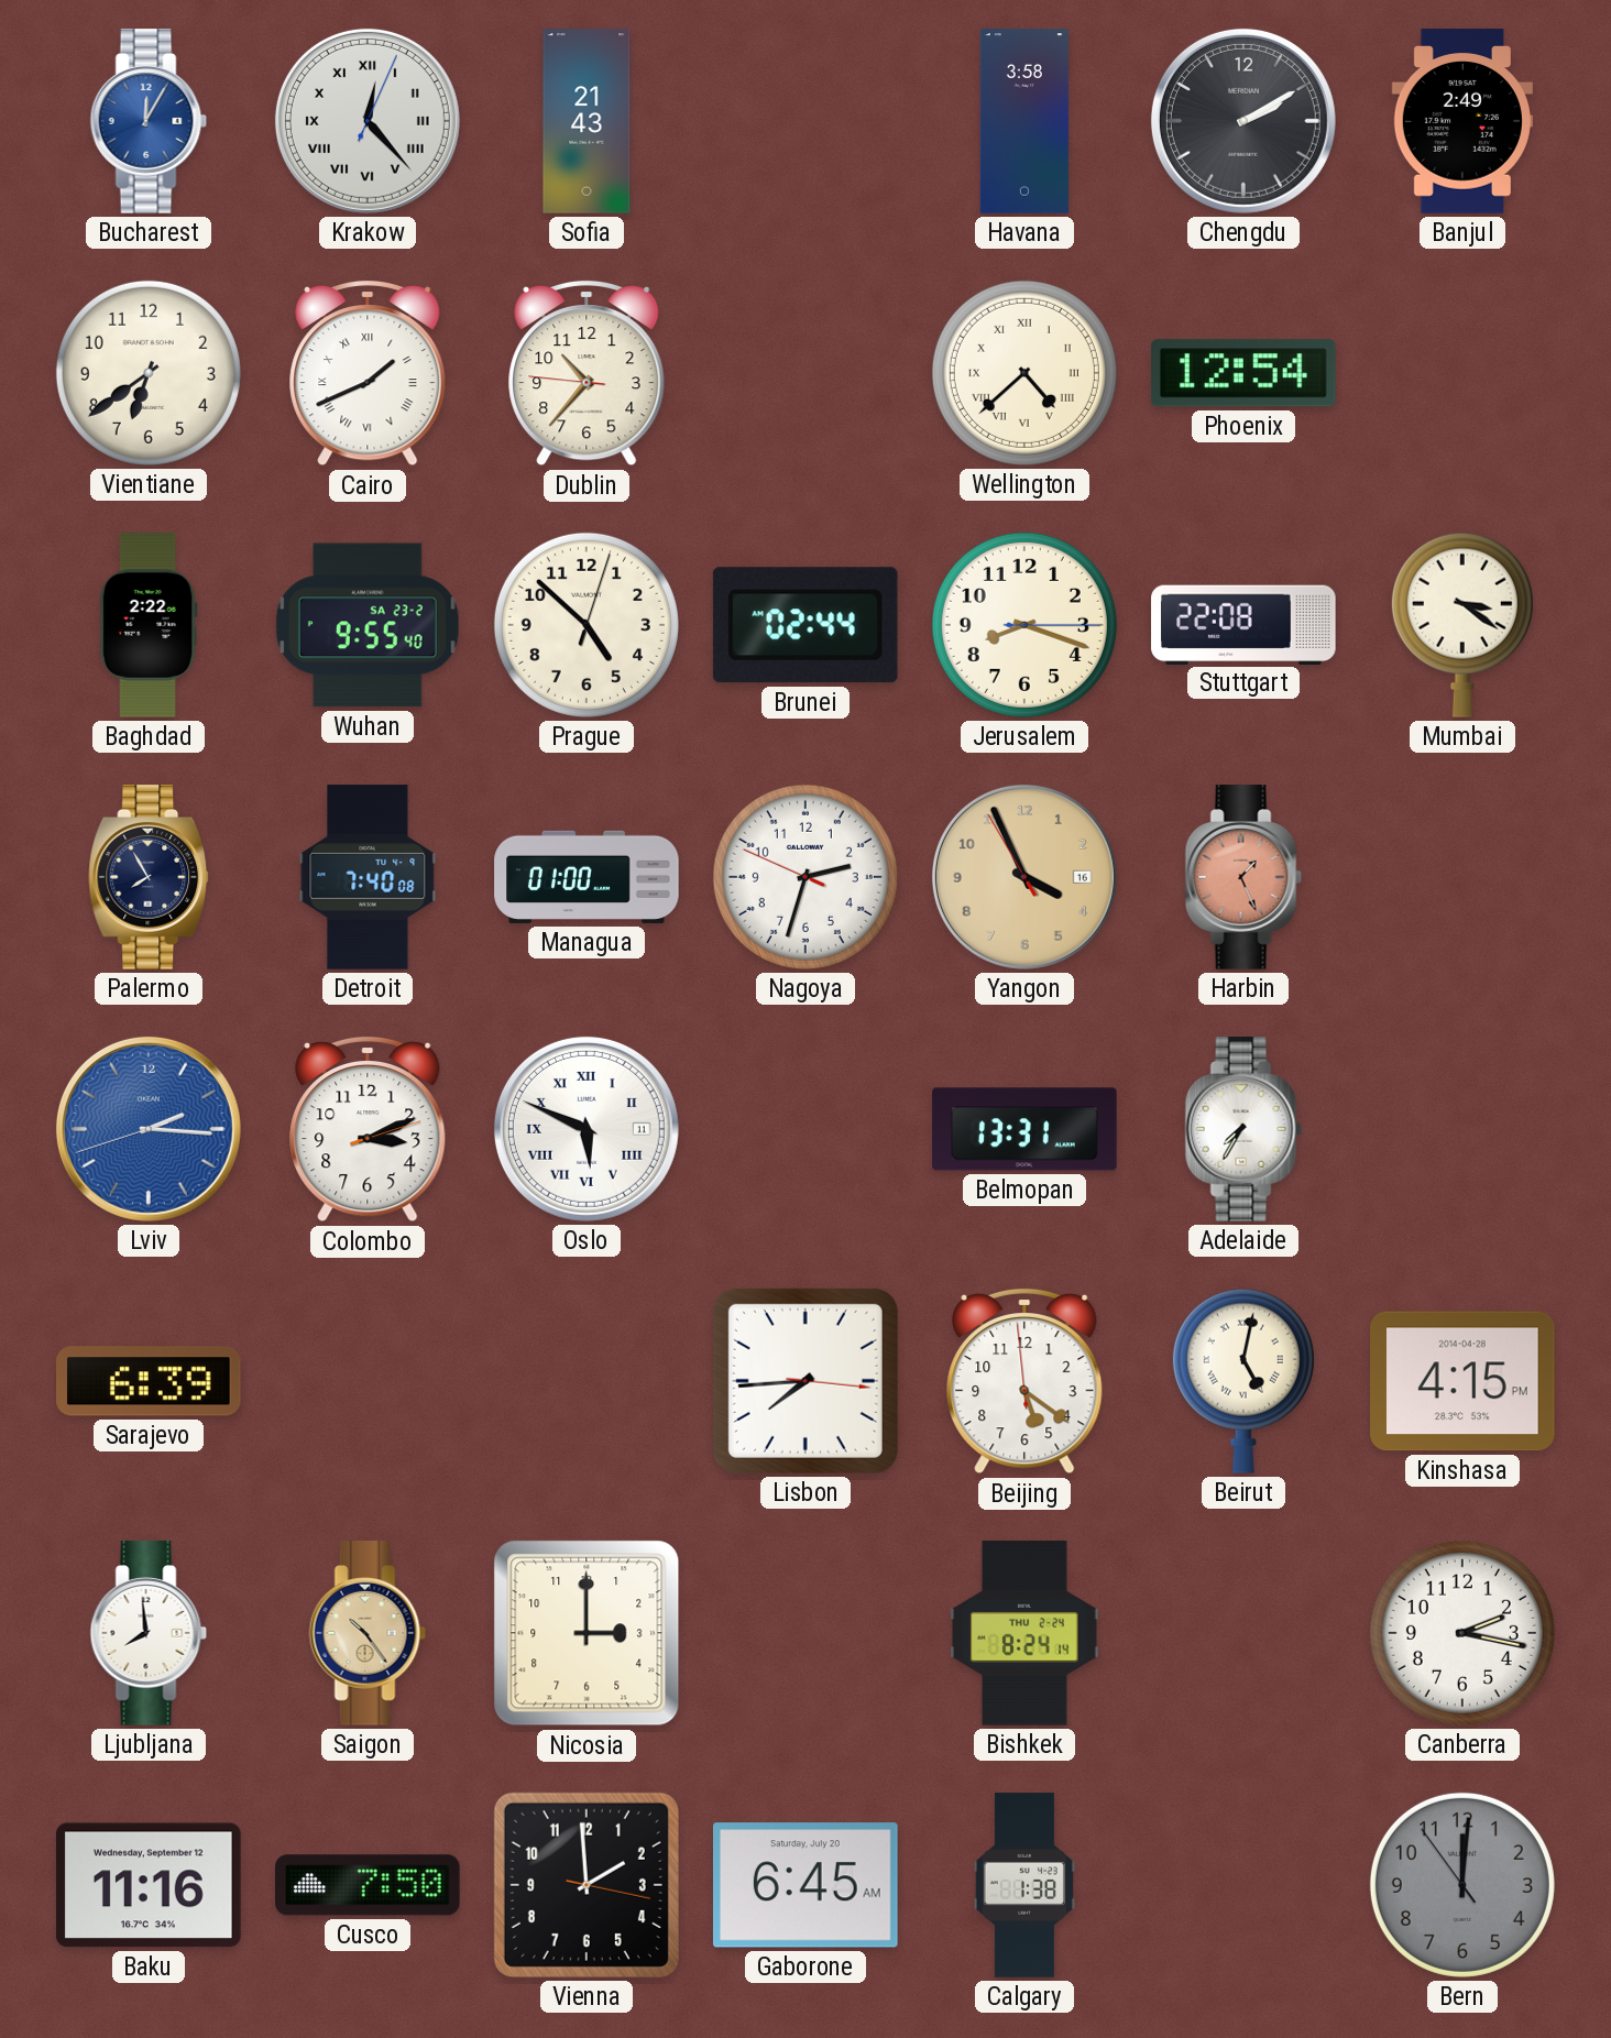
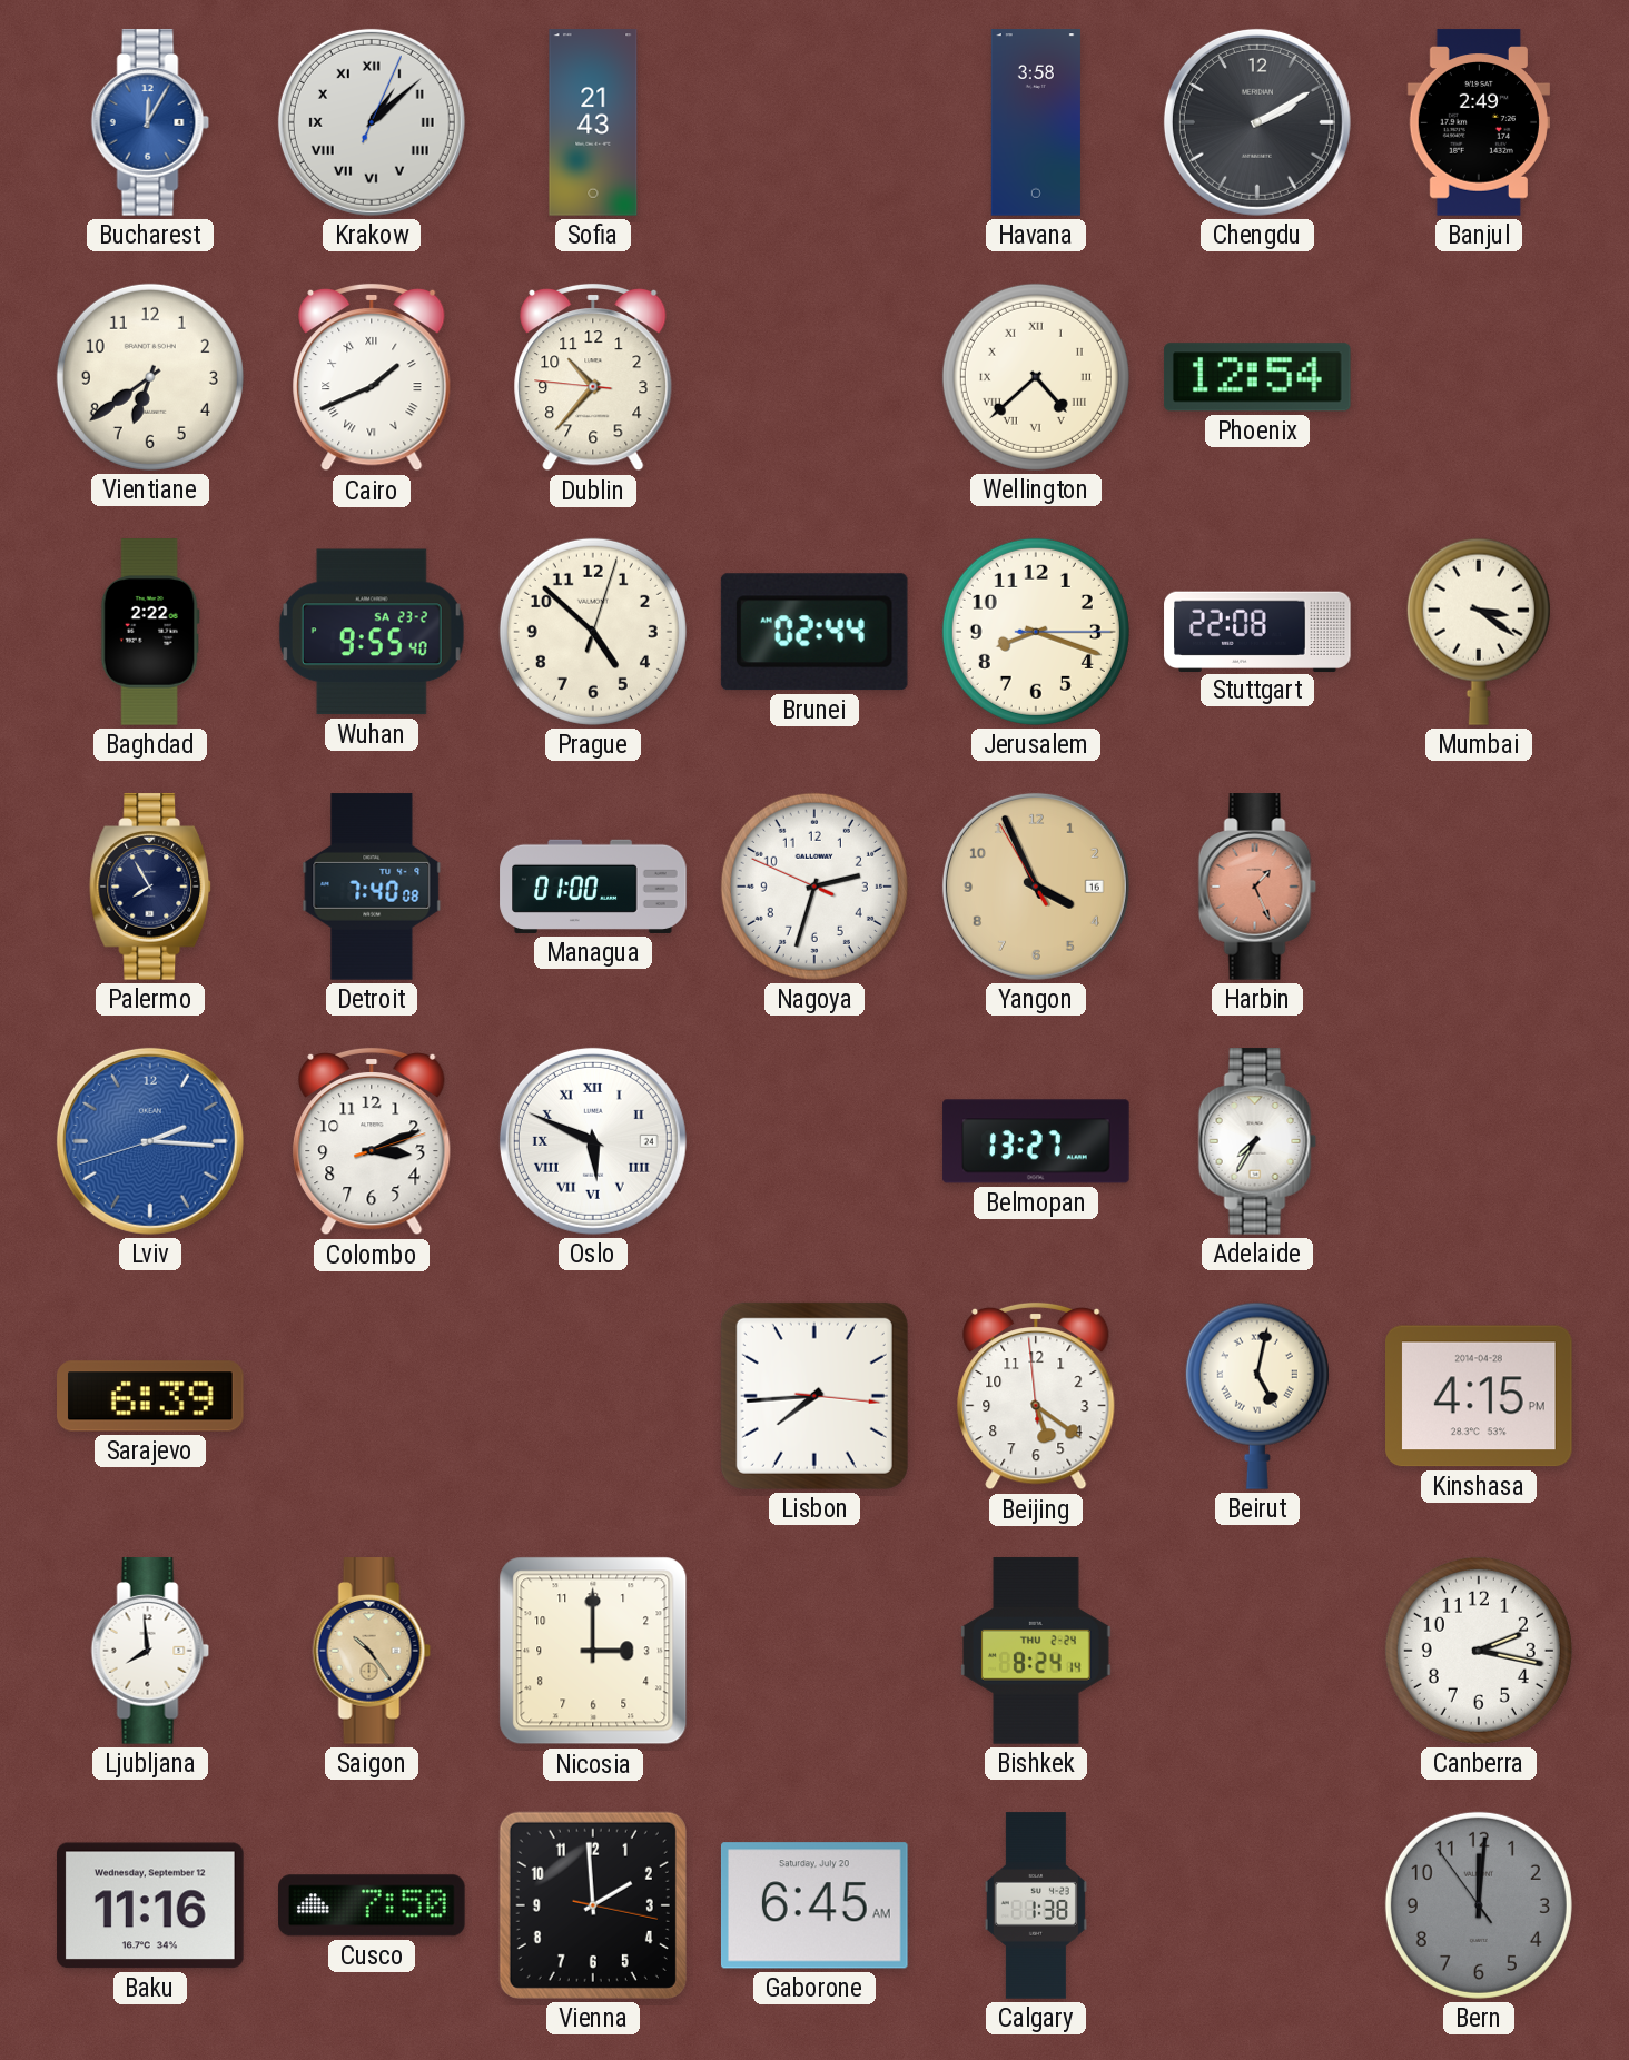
Krakow: 12:23 -> 1:08
Oslo date: 11 -> 24
Belmopan: 13:31 -> 13:27
